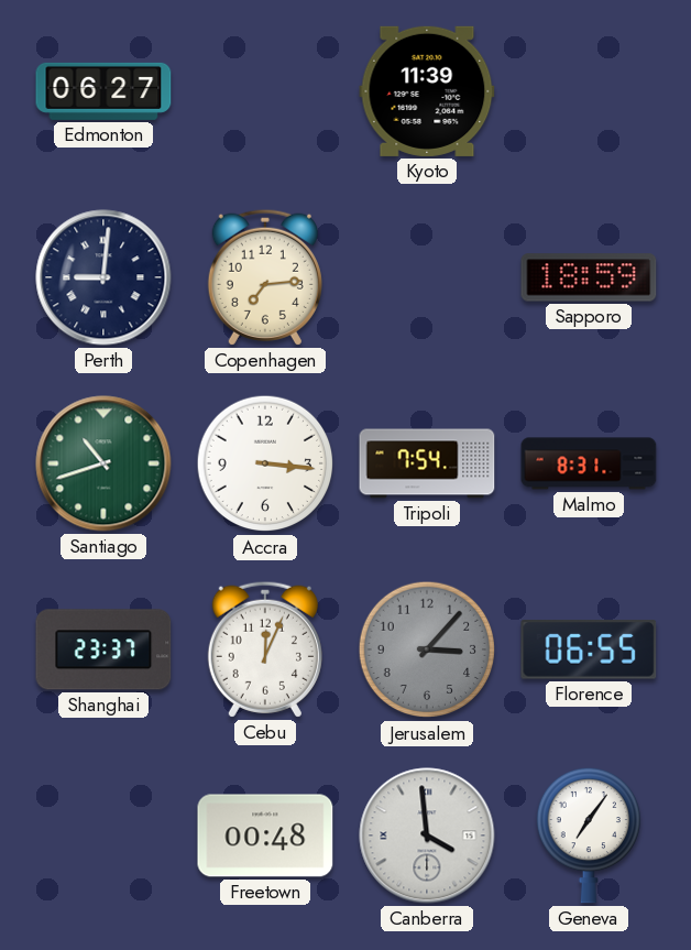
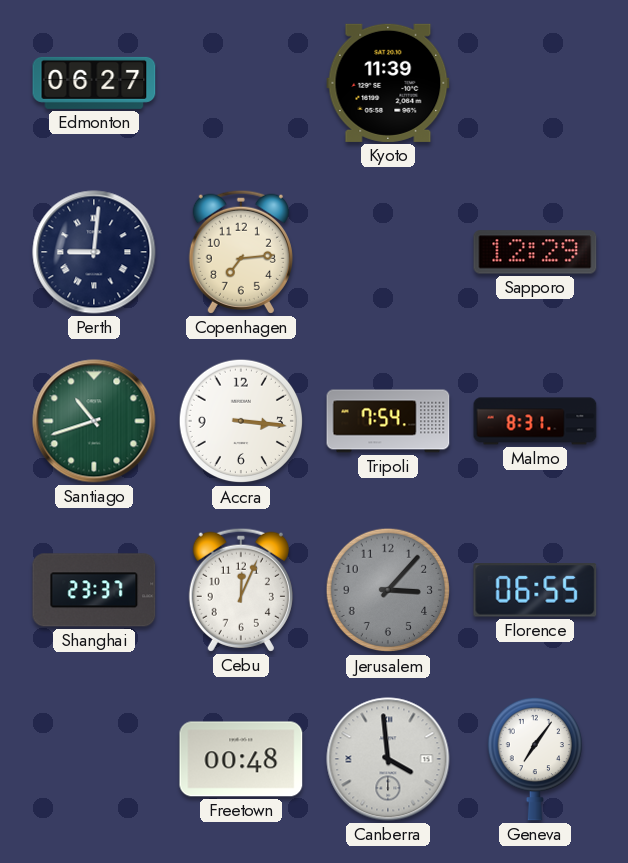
Sapporo: 18:59 -> 12:29
